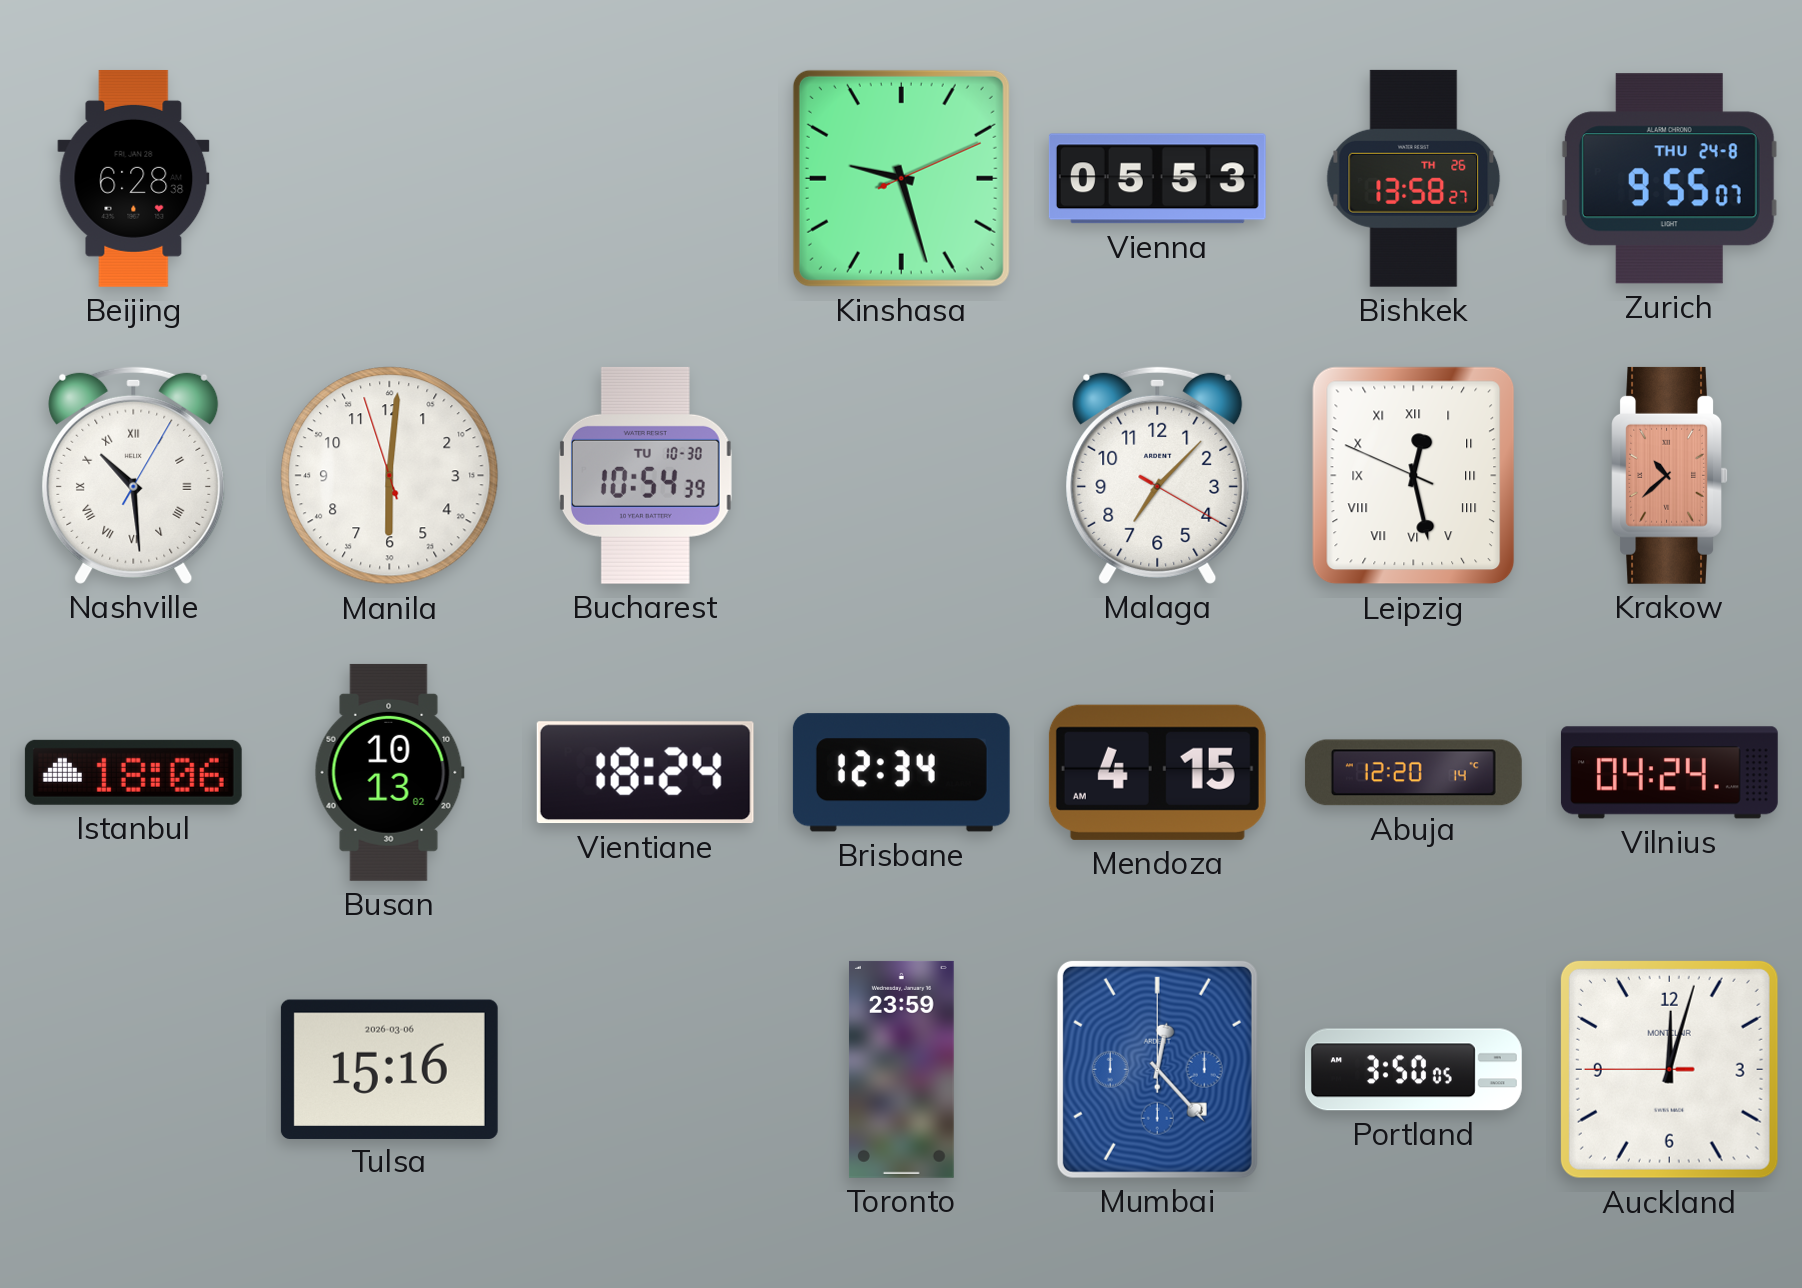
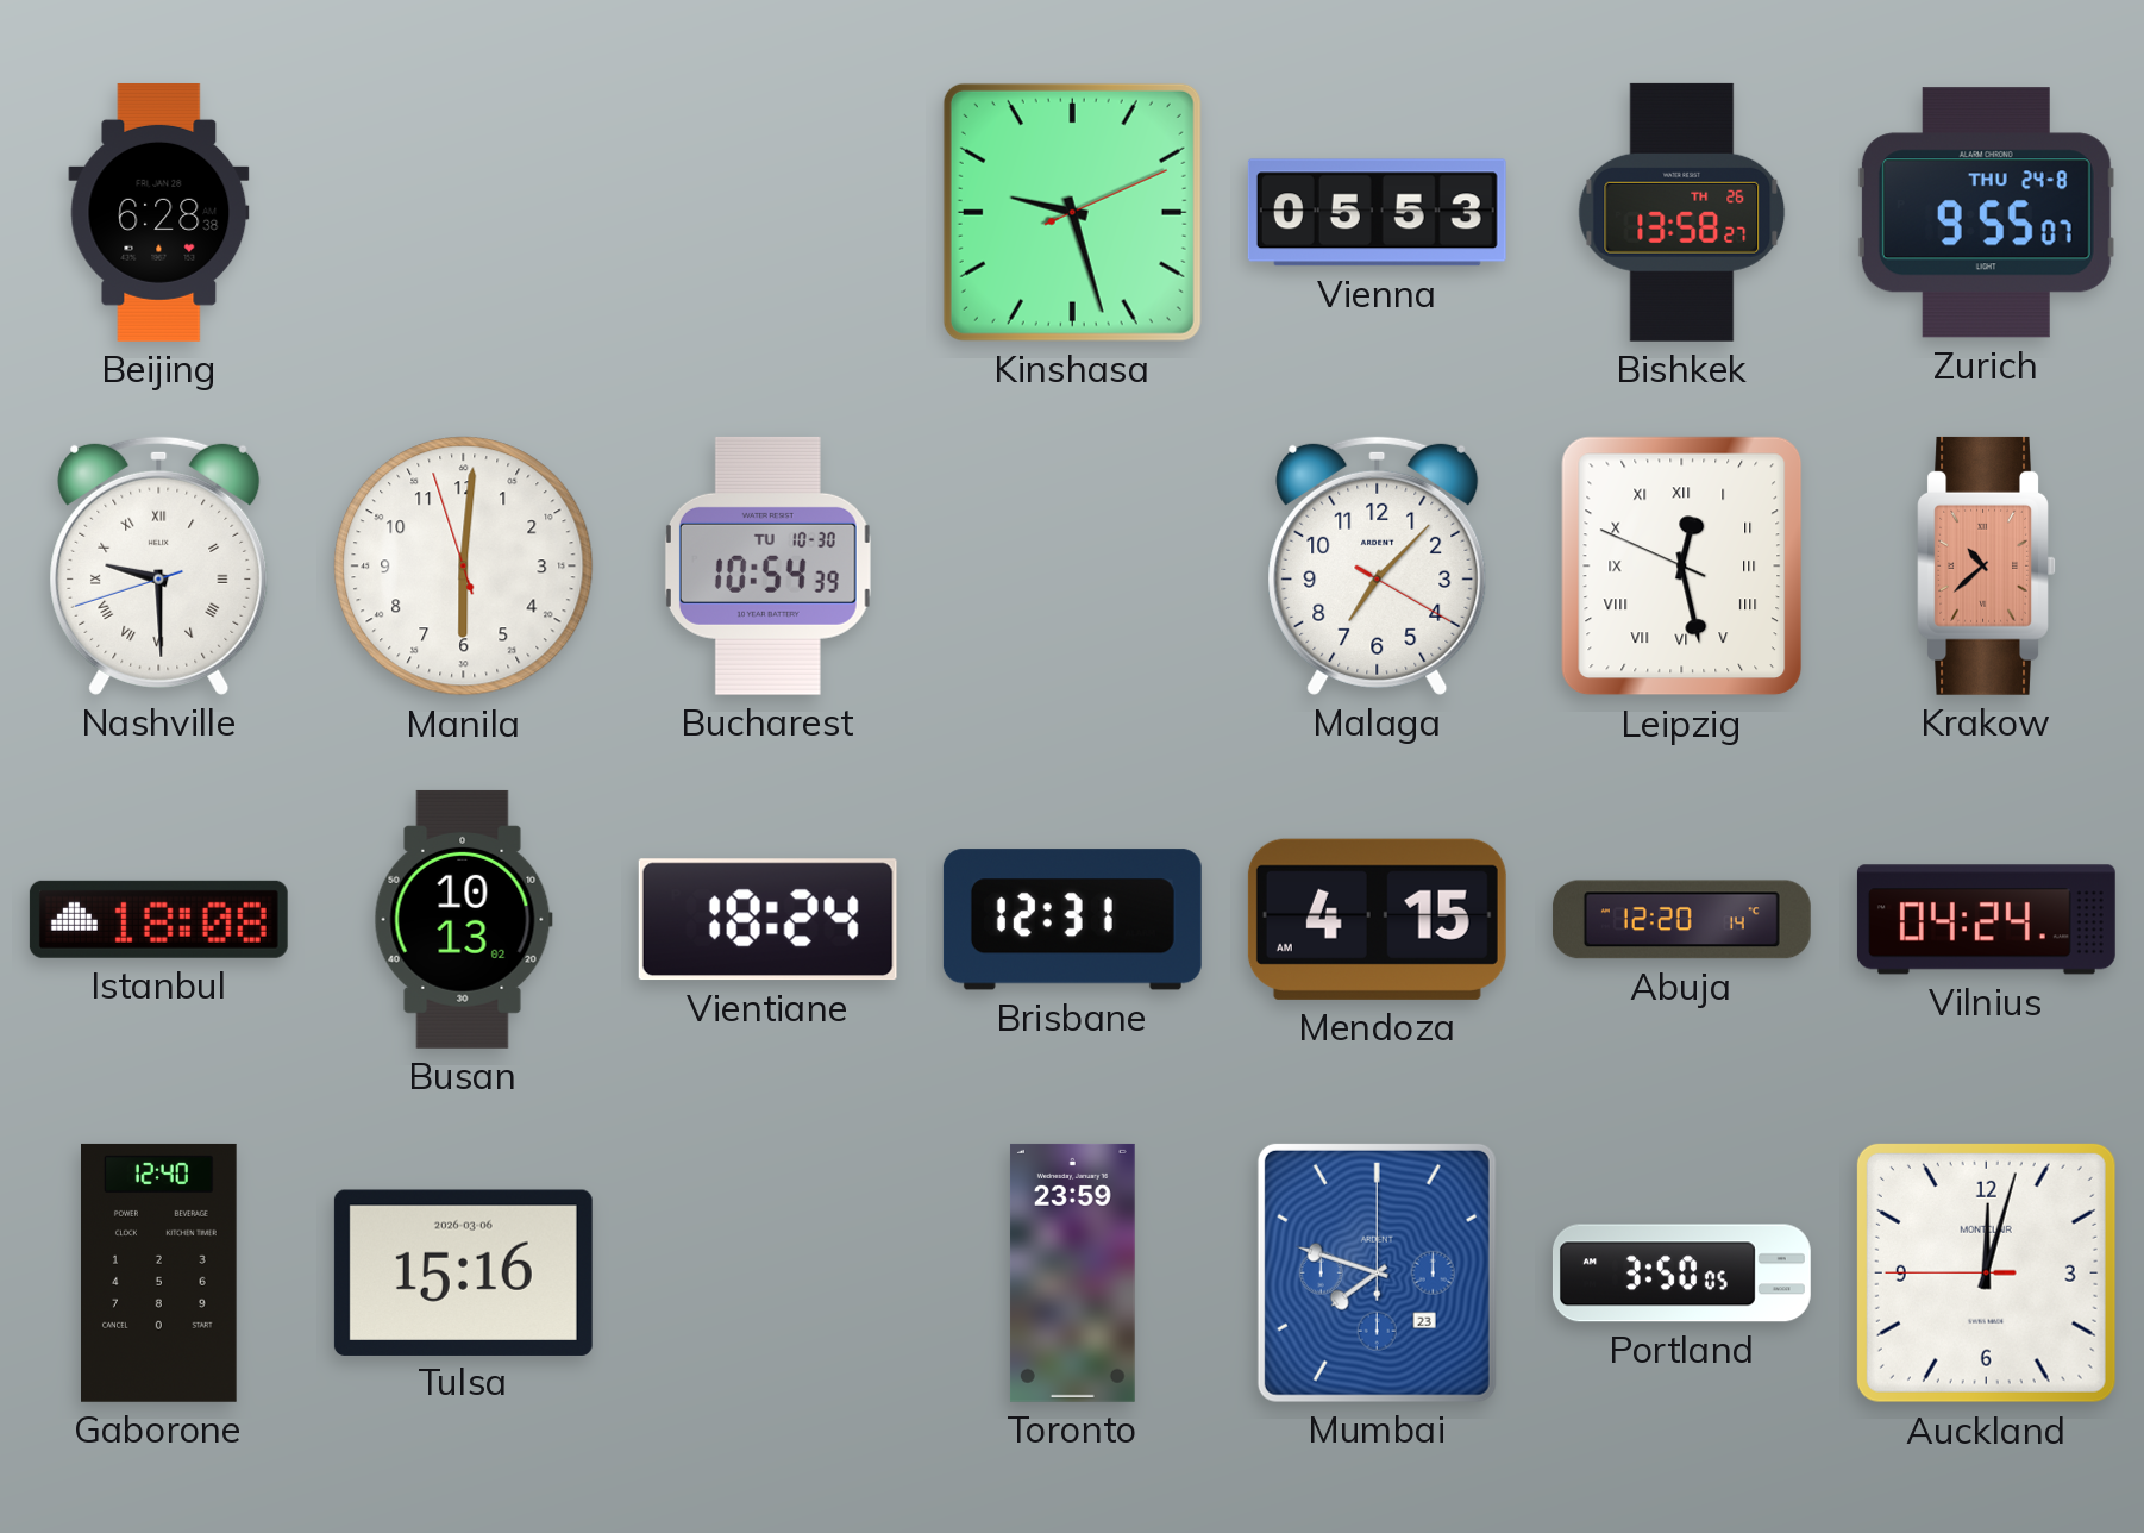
Nashville: 10:29 -> 9:29
Istanbul: 18:06 -> 18:08
Brisbane: 12:34 -> 12:31
Gaborone: none -> 12:40
Mumbai: 12:23 -> 7:48
